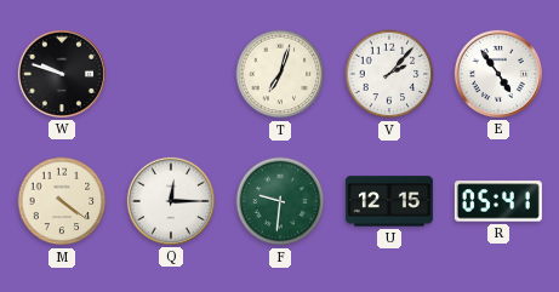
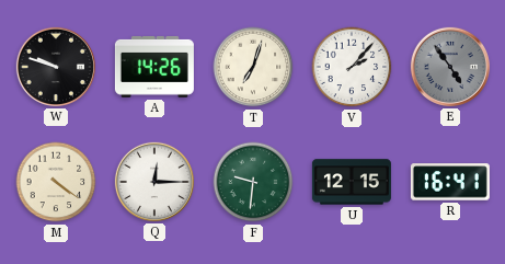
A: none -> 14:26
E dial: white -> grey
R: 05:41 -> 16:41
